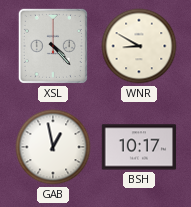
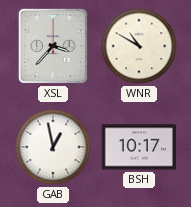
XSL: 4:23 -> 3:37
WNR: 8:50 -> 10:50
